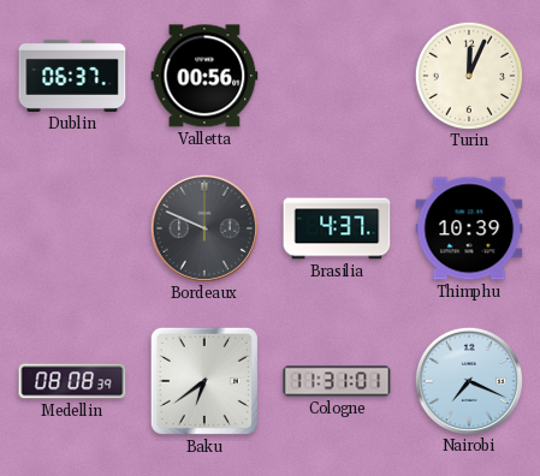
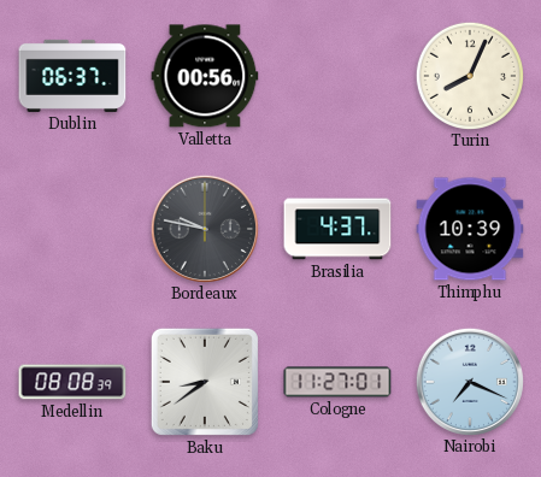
Turin: 12:04 -> 8:04
Bordeaux: 9:49 -> 9:47
Baku: 6:39 -> 8:39
Cologne: 11:31 -> 11:27
